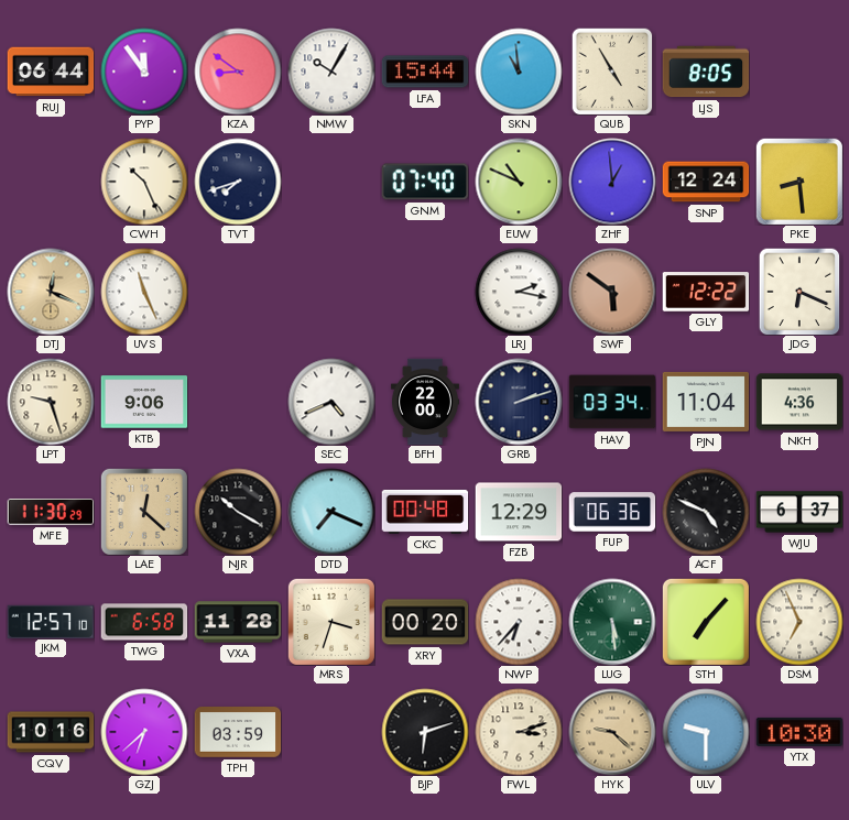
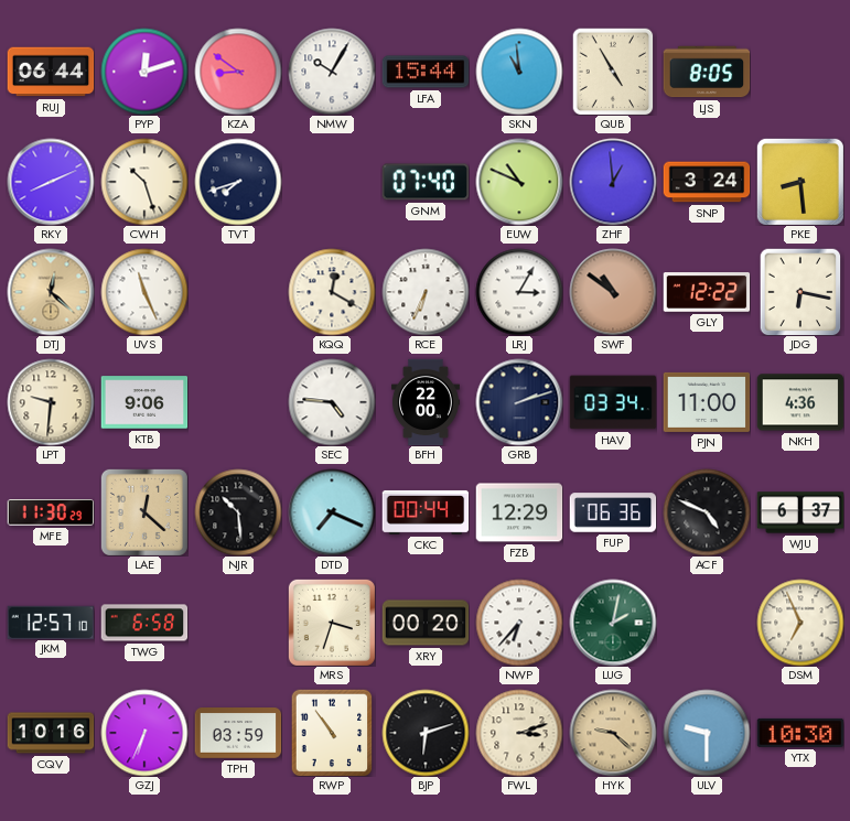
PYP: 11:54 -> 12:12
RKY: none -> 8:11
CWH: 10:26 -> 10:27
SNP: 12:24 -> 3:24
DTJ: 12:19 -> 12:22
KQQ: none -> 12:20
RCE: none -> 6:34
LRJ: 2:17 -> 3:05
SWF: 5:51 -> 10:51
JDG: 6:19 -> 6:17
LPT: 9:27 -> 9:31
SEC: 4:41 -> 4:46
PJN: 11:04 -> 11:00
NJR: 10:20 -> 10:29
CKC: 00:48 -> 00:44
VXA: 11:28 -> none
LUG: 5:29 -> 2:02
STH: 7:07 -> none
GZJ: 6:38 -> 6:34
RWP: none -> 10:54
